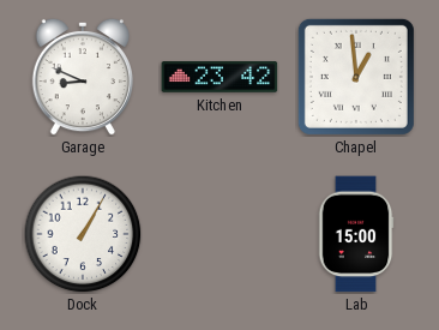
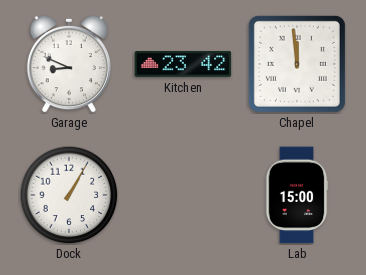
Chapel: 12:59 -> 11:59
